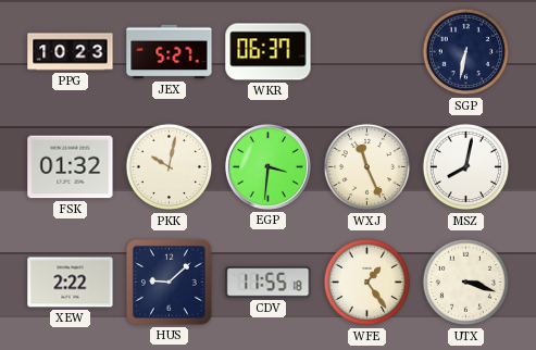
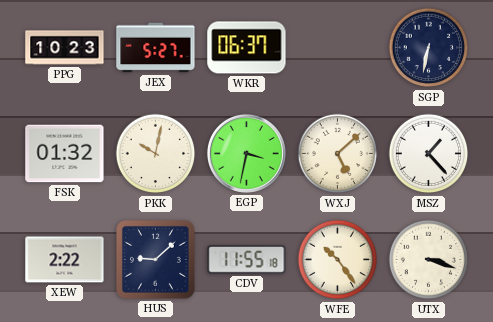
EGP: 3:31 -> 3:32
WXJ: 11:26 -> 5:08
MSZ: 8:02 -> 1:23
WFE: 1:24 -> 10:24
